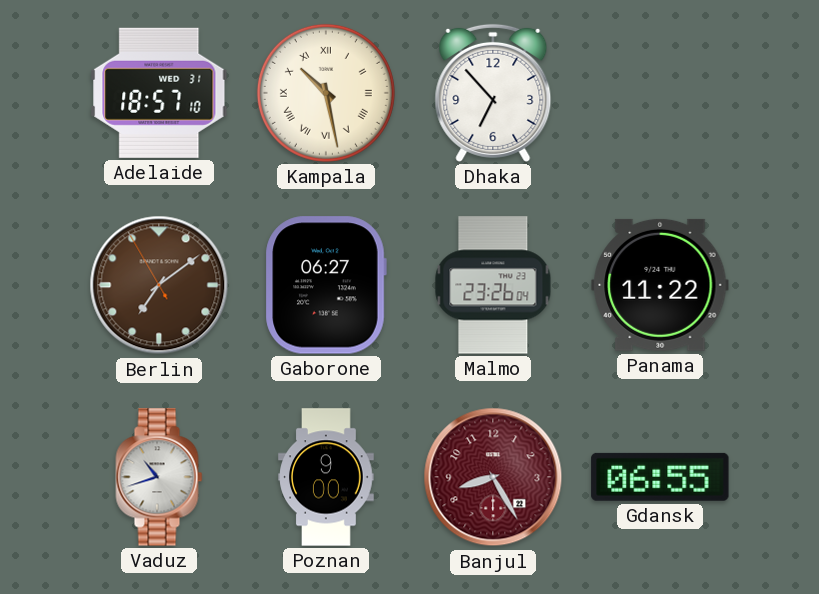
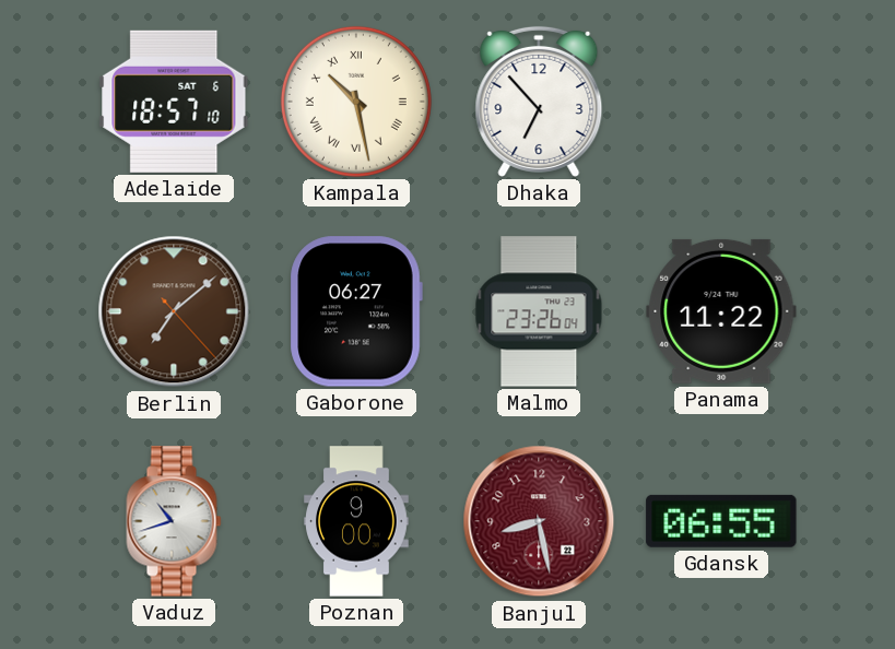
Adelaide date: WED 31 -> SAT 6
Berlin: 7:08:55 -> 7:08:23
Banjul: 8:25 -> 8:28
